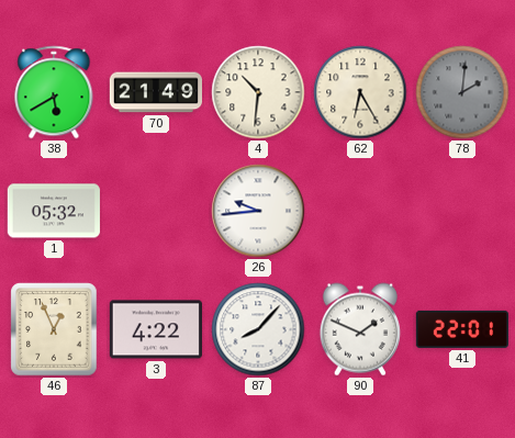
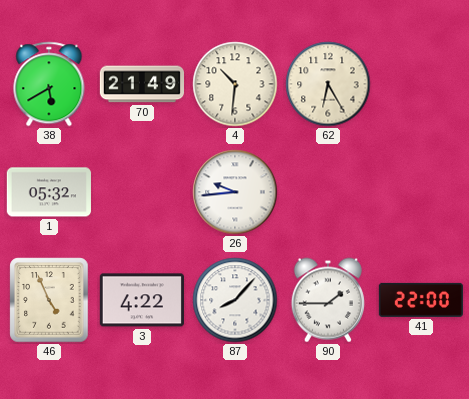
78: 2:01 -> none
46: 12:56 -> 4:56
90: 1:49 -> 1:45
41: 22:01 -> 22:00
